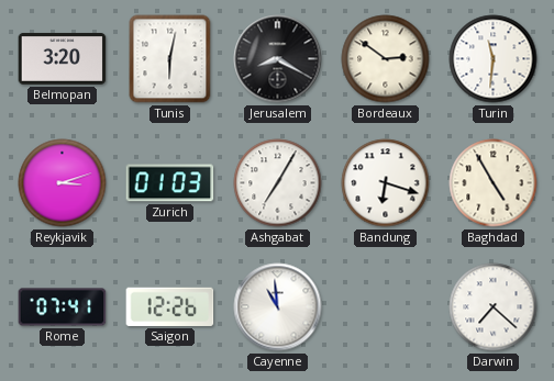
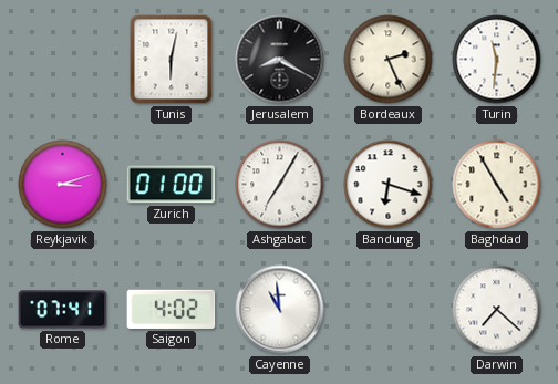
Belmopan: 3:20 -> none
Bordeaux: 2:51 -> 2:26
Zurich: 01:03 -> 01:00
Saigon: 12:26 -> 4:02
